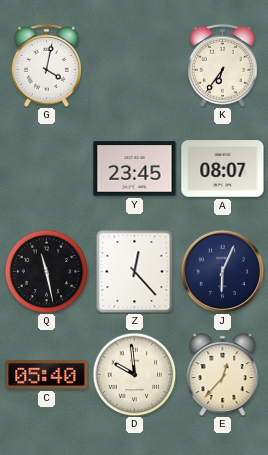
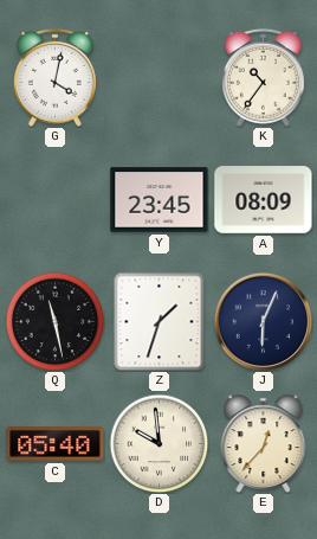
K: 6:36 -> 10:36
A: 08:07 -> 08:09
Z: 12:23 -> 1:33
